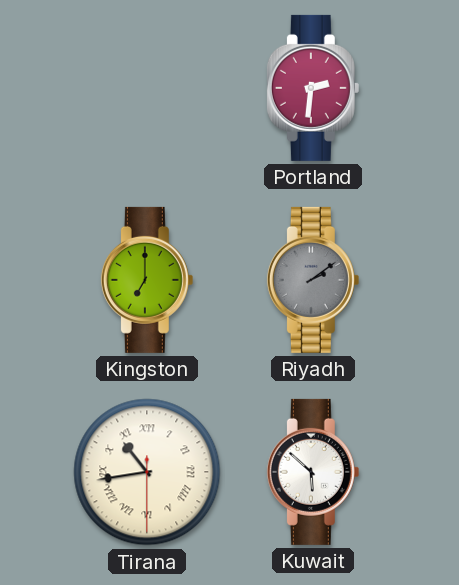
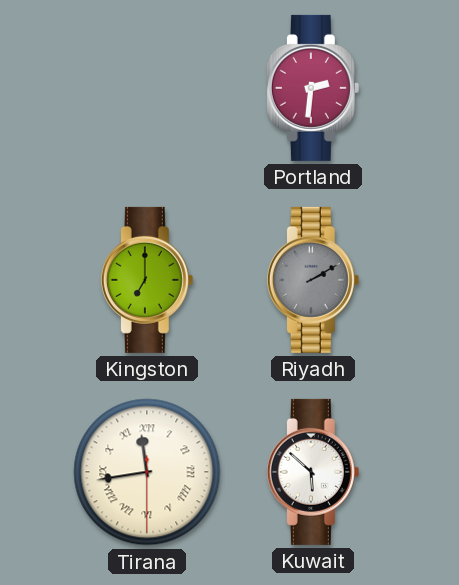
Riyadh: 2:09 -> 2:10
Tirana: 10:43 -> 11:43
